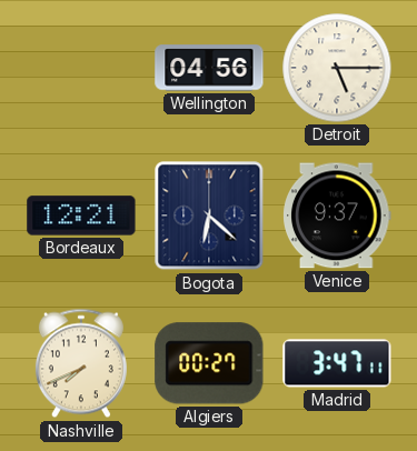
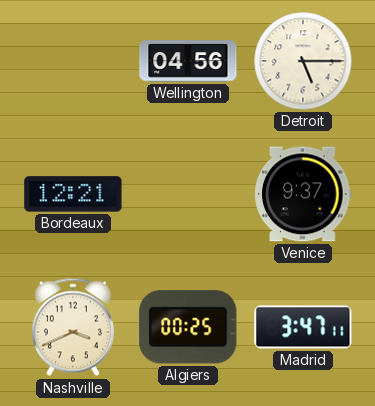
Bogota: 6:22 -> none
Nashville: 7:41 -> 3:41
Algiers: 00:27 -> 00:25
